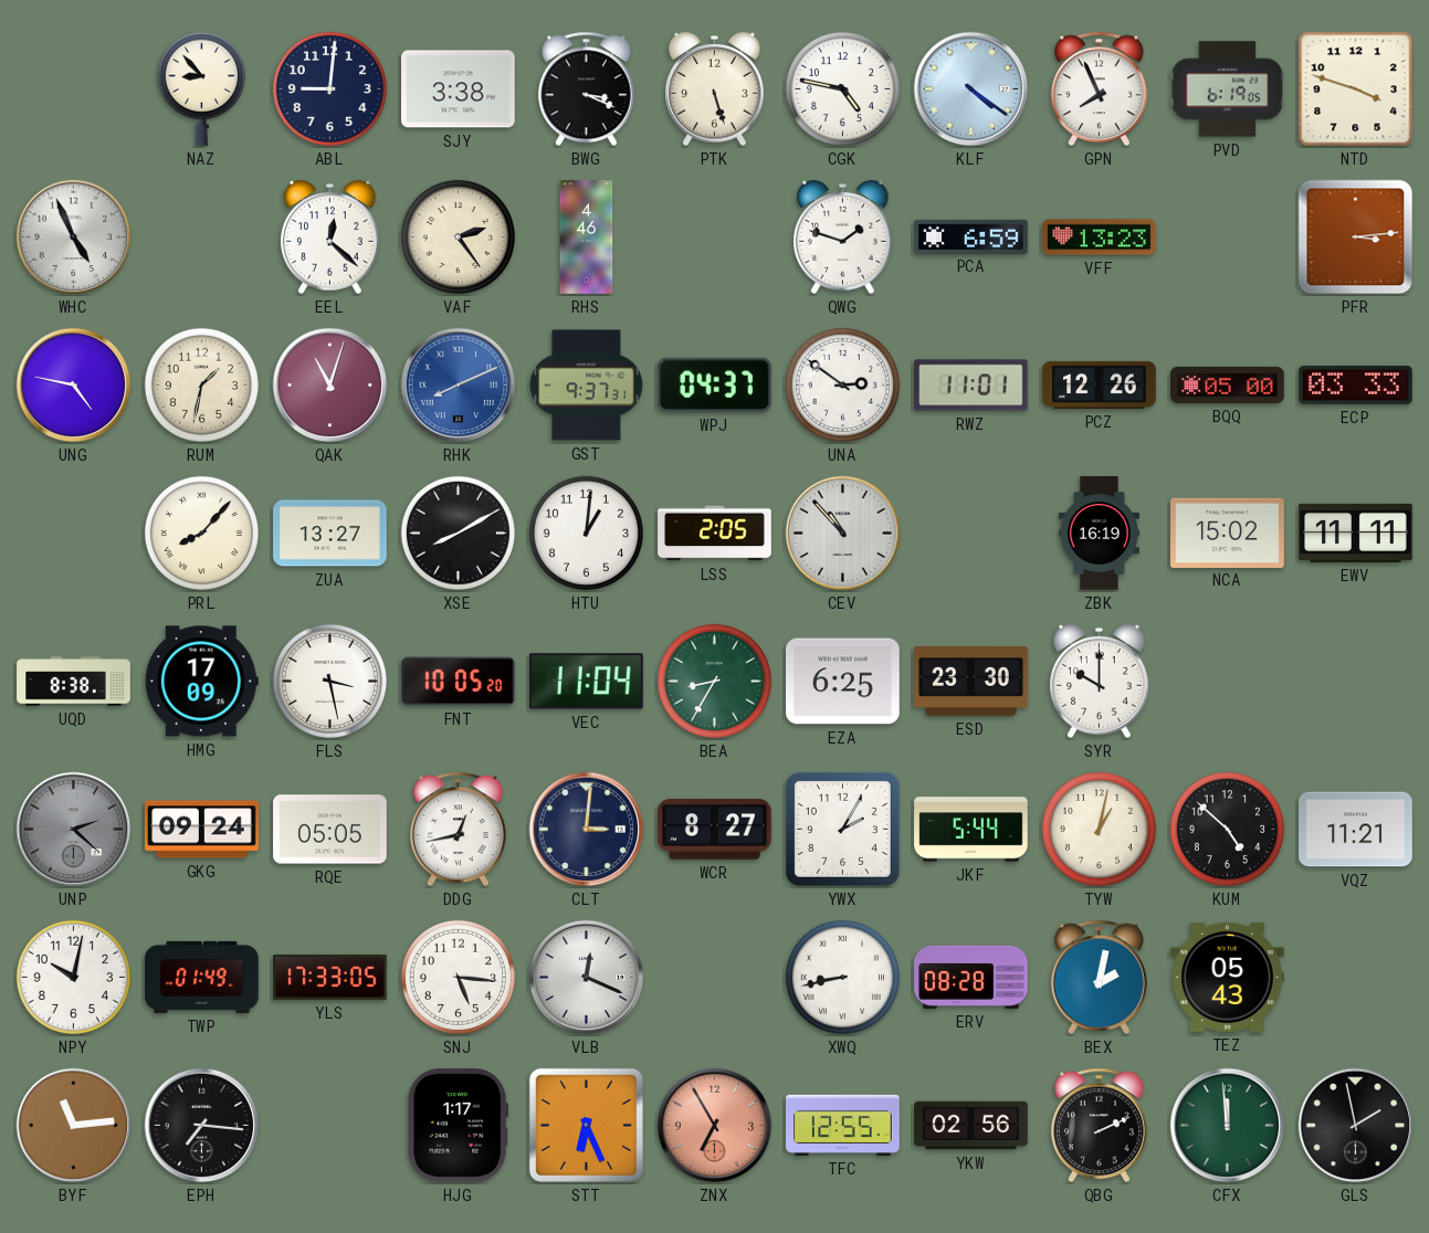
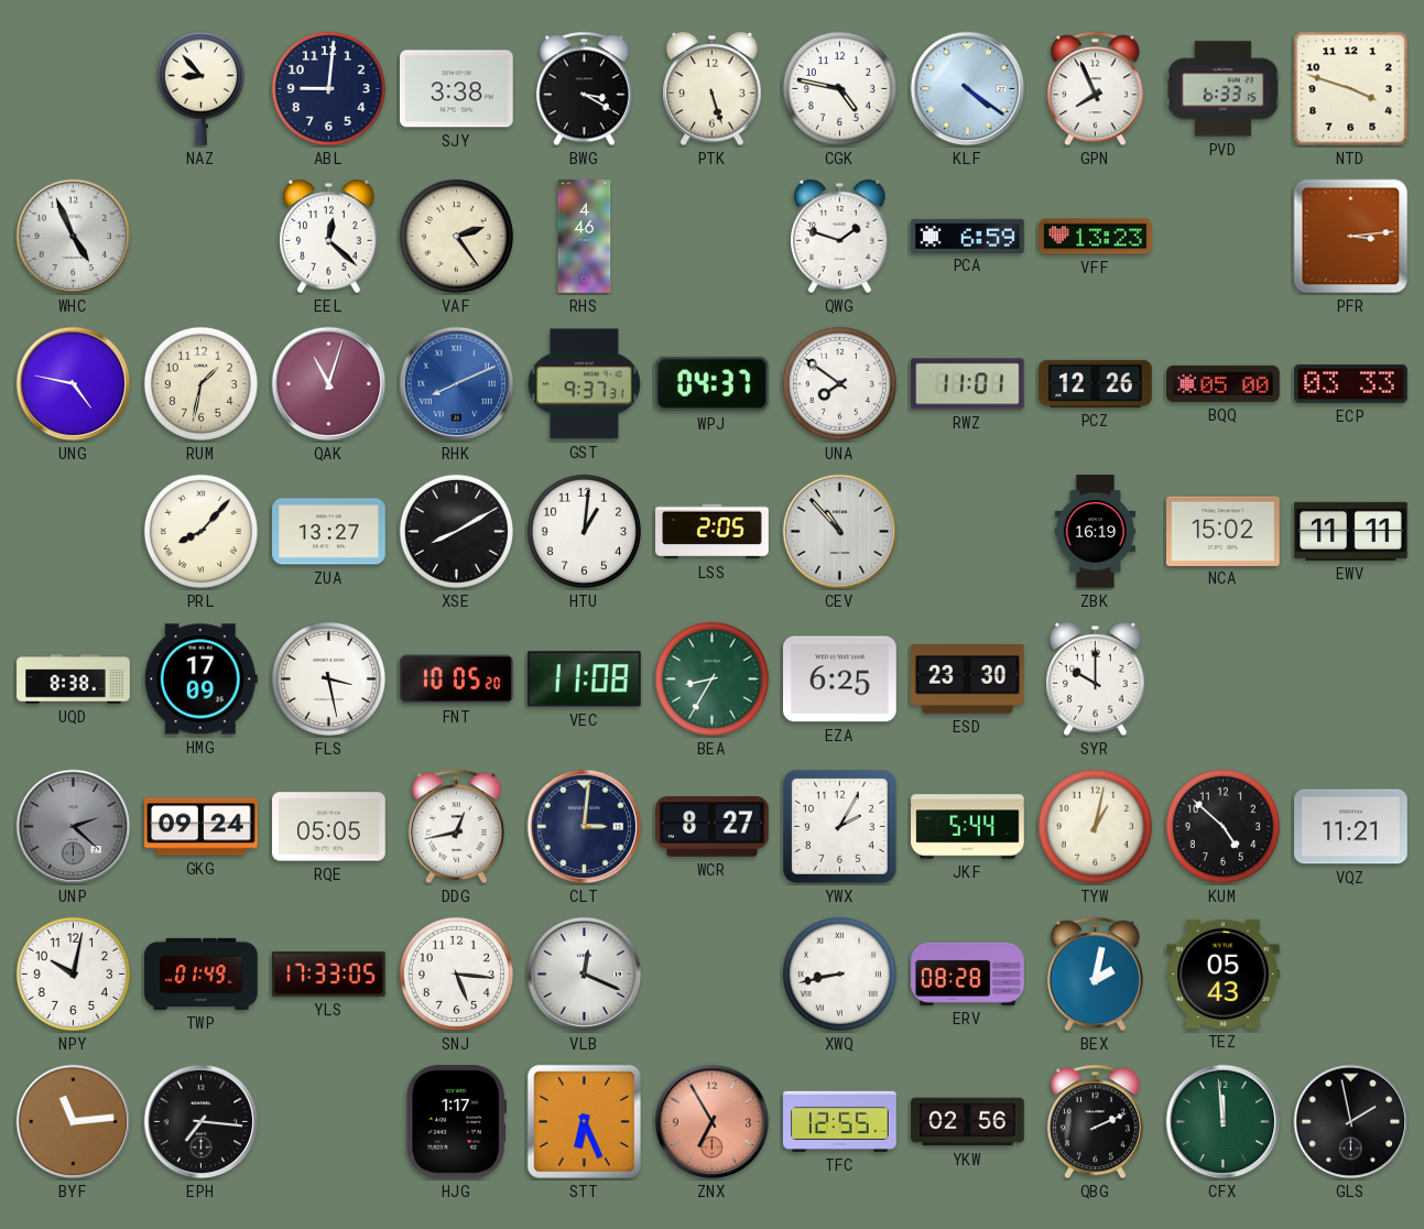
BWG: 3:19 -> 3:20
PVD: 6:19 -> 6:33
UNA: 2:51 -> 7:51
VEC: 11:04 -> 11:08
